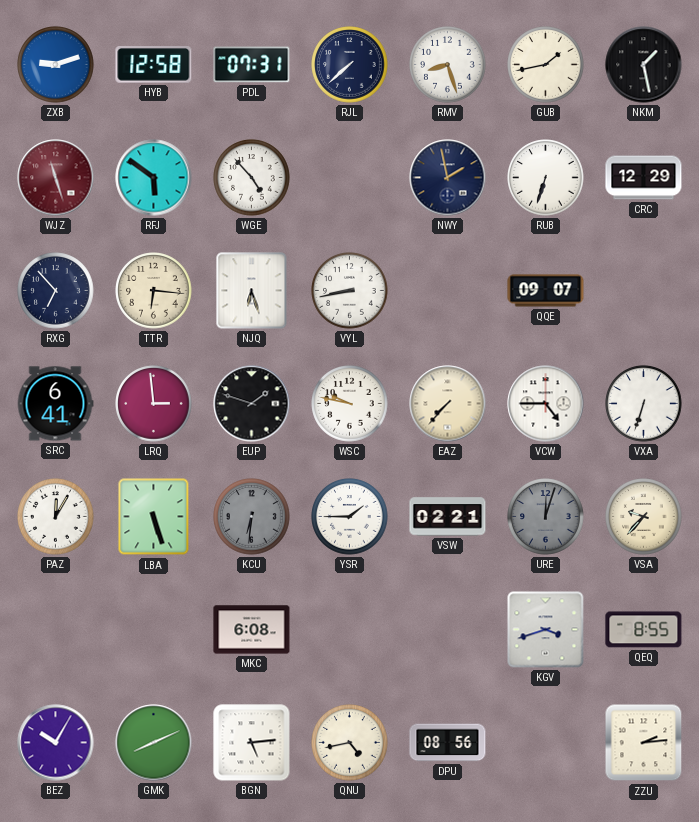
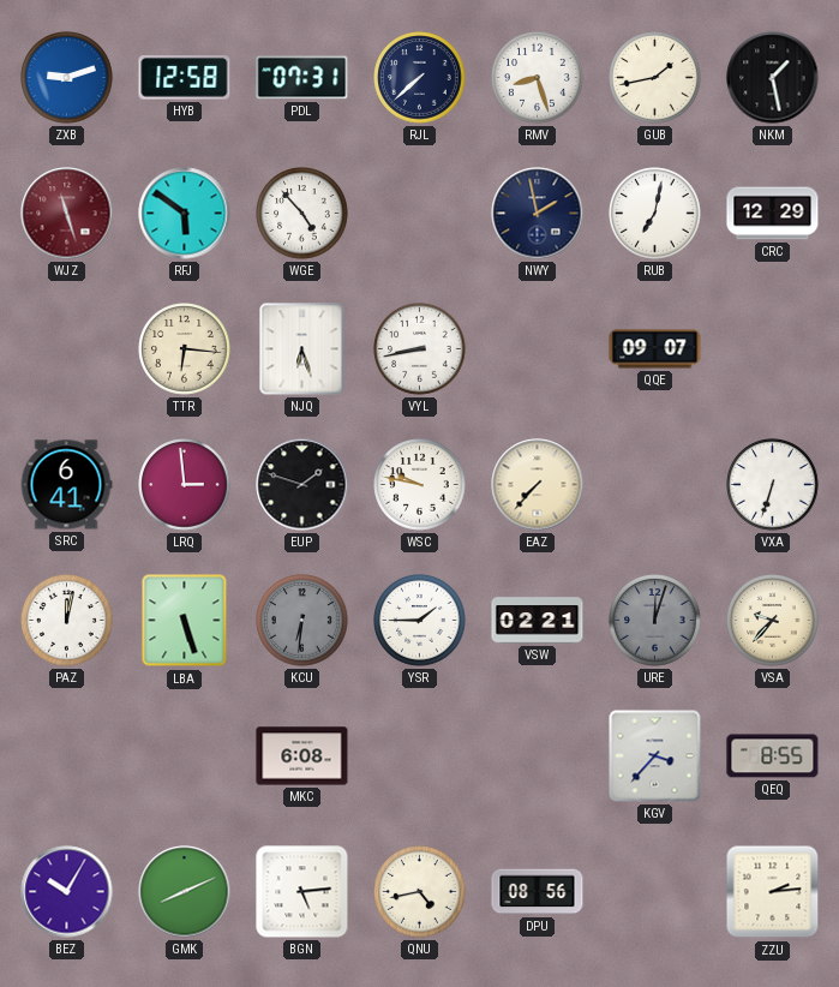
RUB: 6:33 -> 7:02
RXG: 6:53 -> none
VCW: 4:45 -> none
PAZ: 12:05 -> 12:02
KGV: 3:42 -> 3:37
